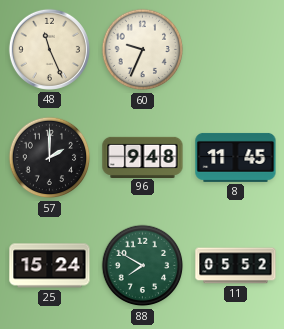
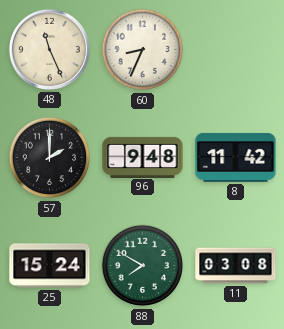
60: 9:34 -> 8:34
8: 11:45 -> 11:42
11: 05:52 -> 03:08
